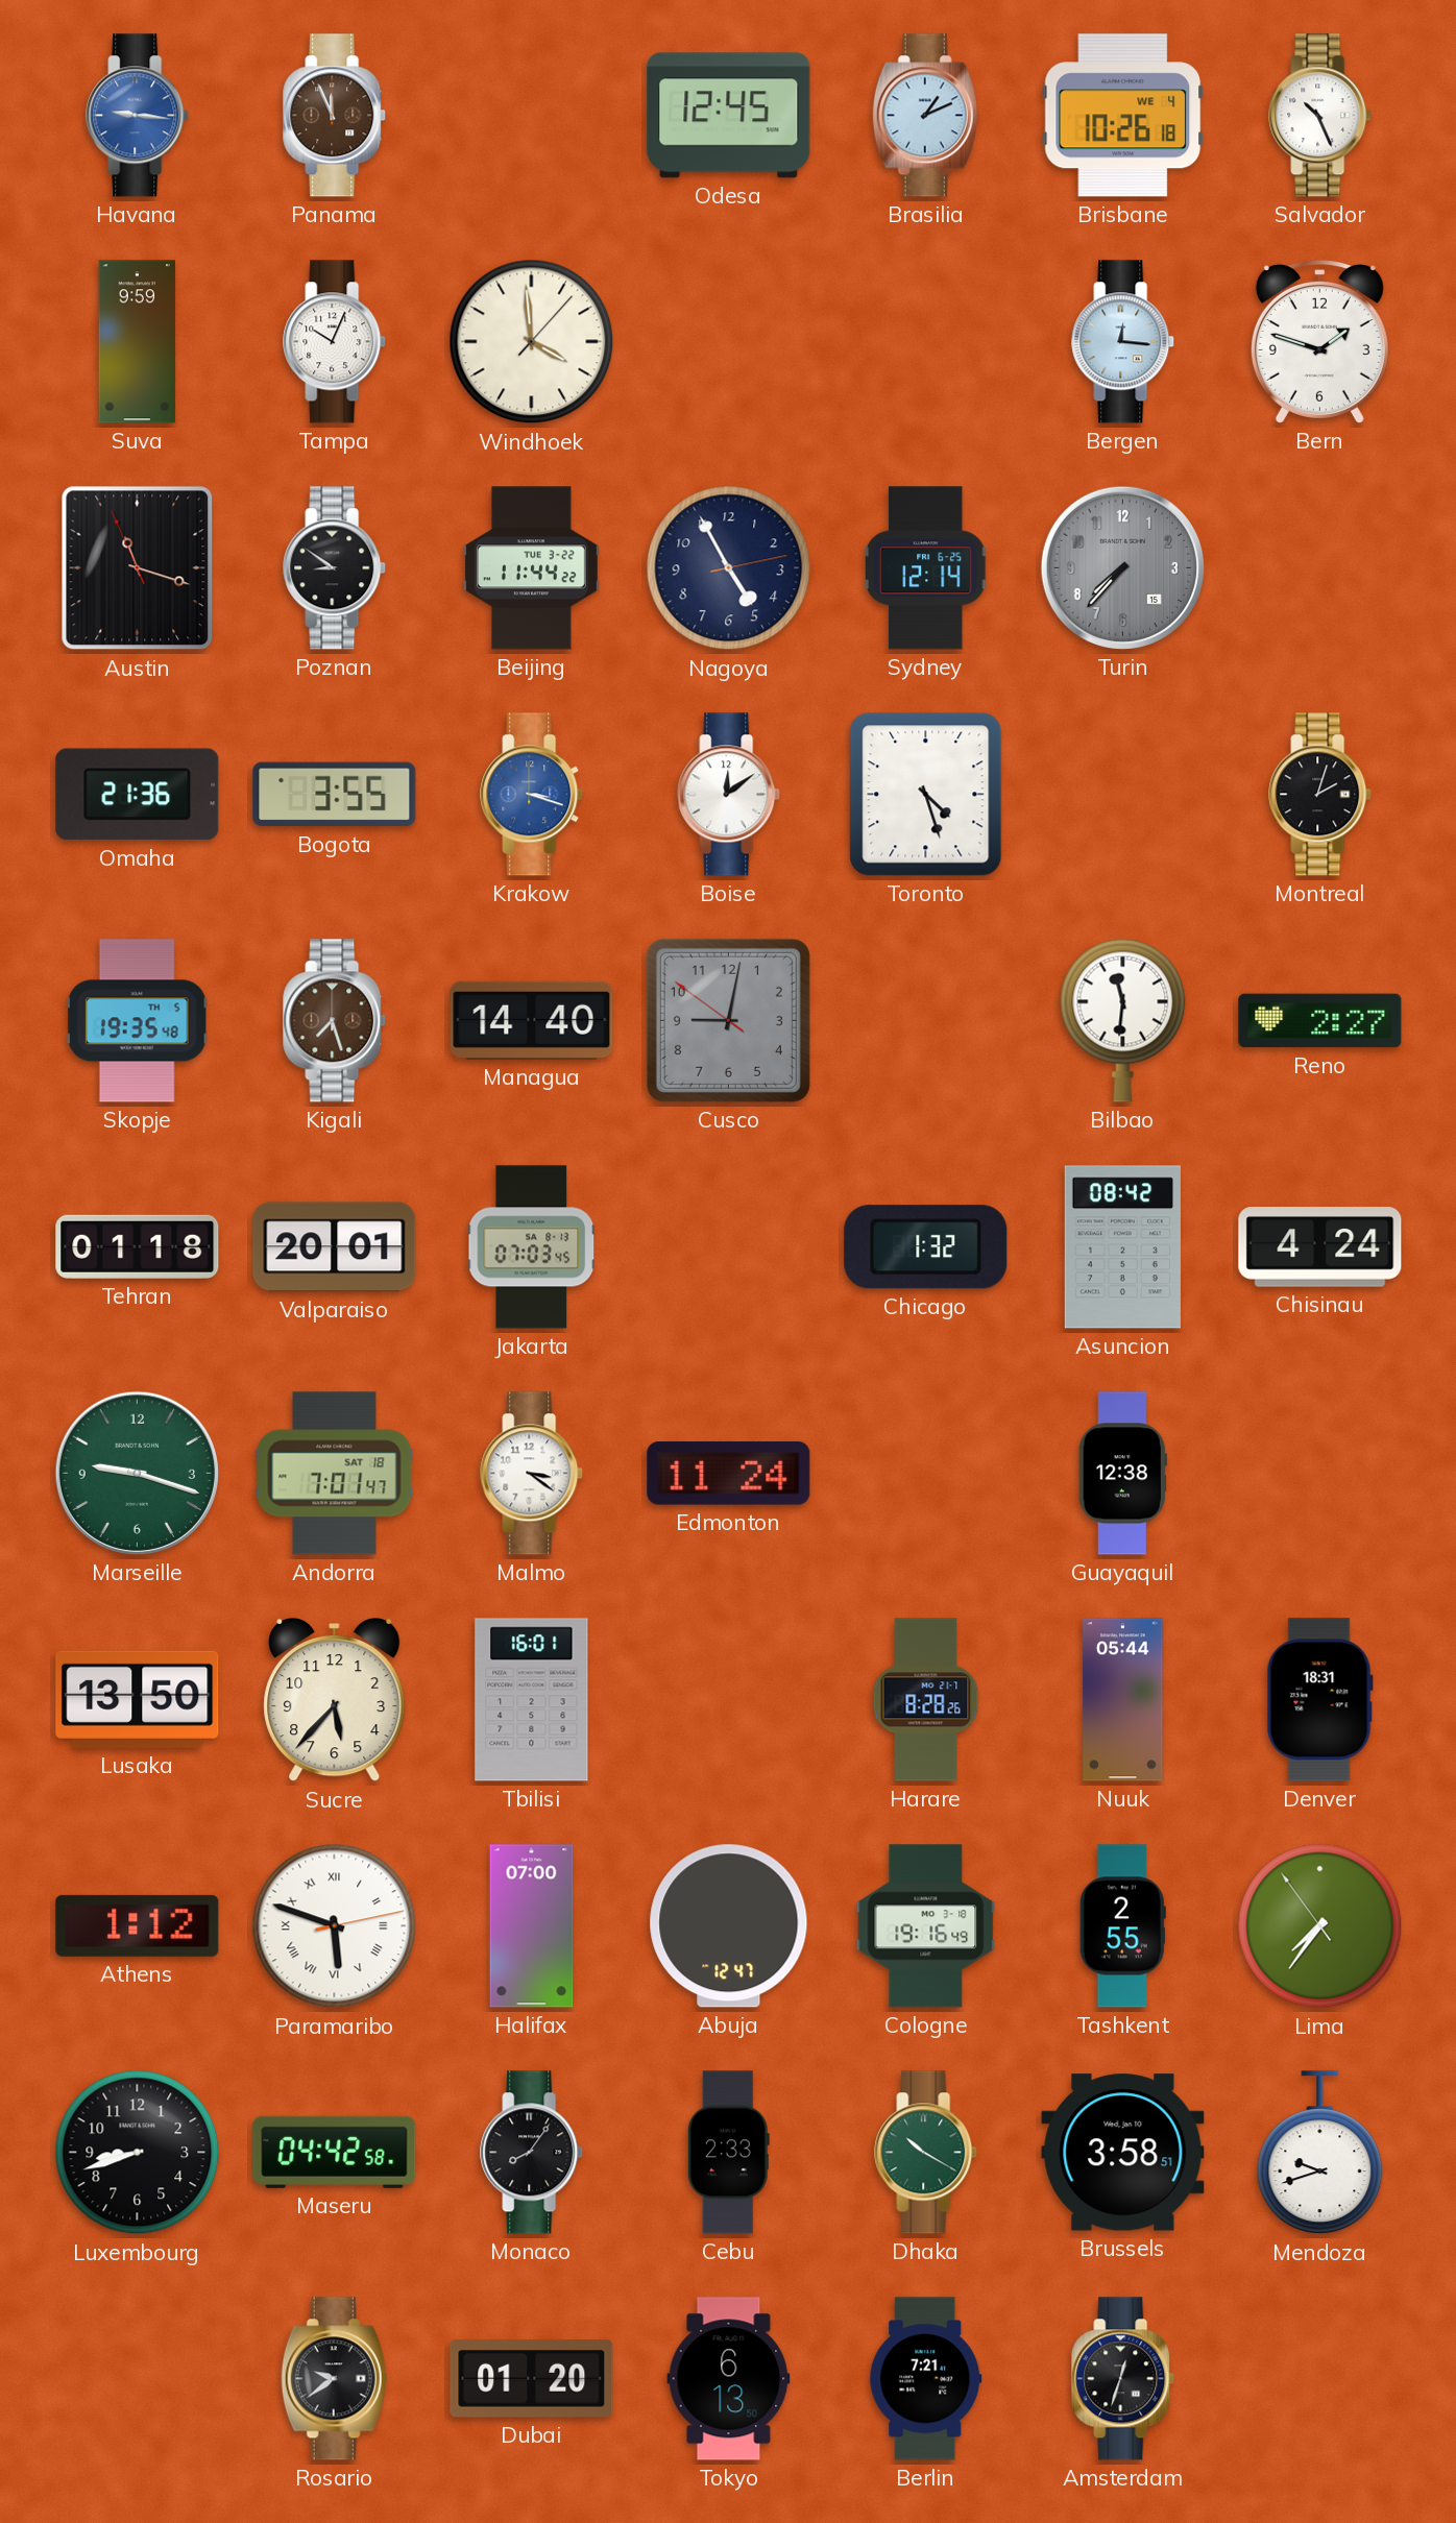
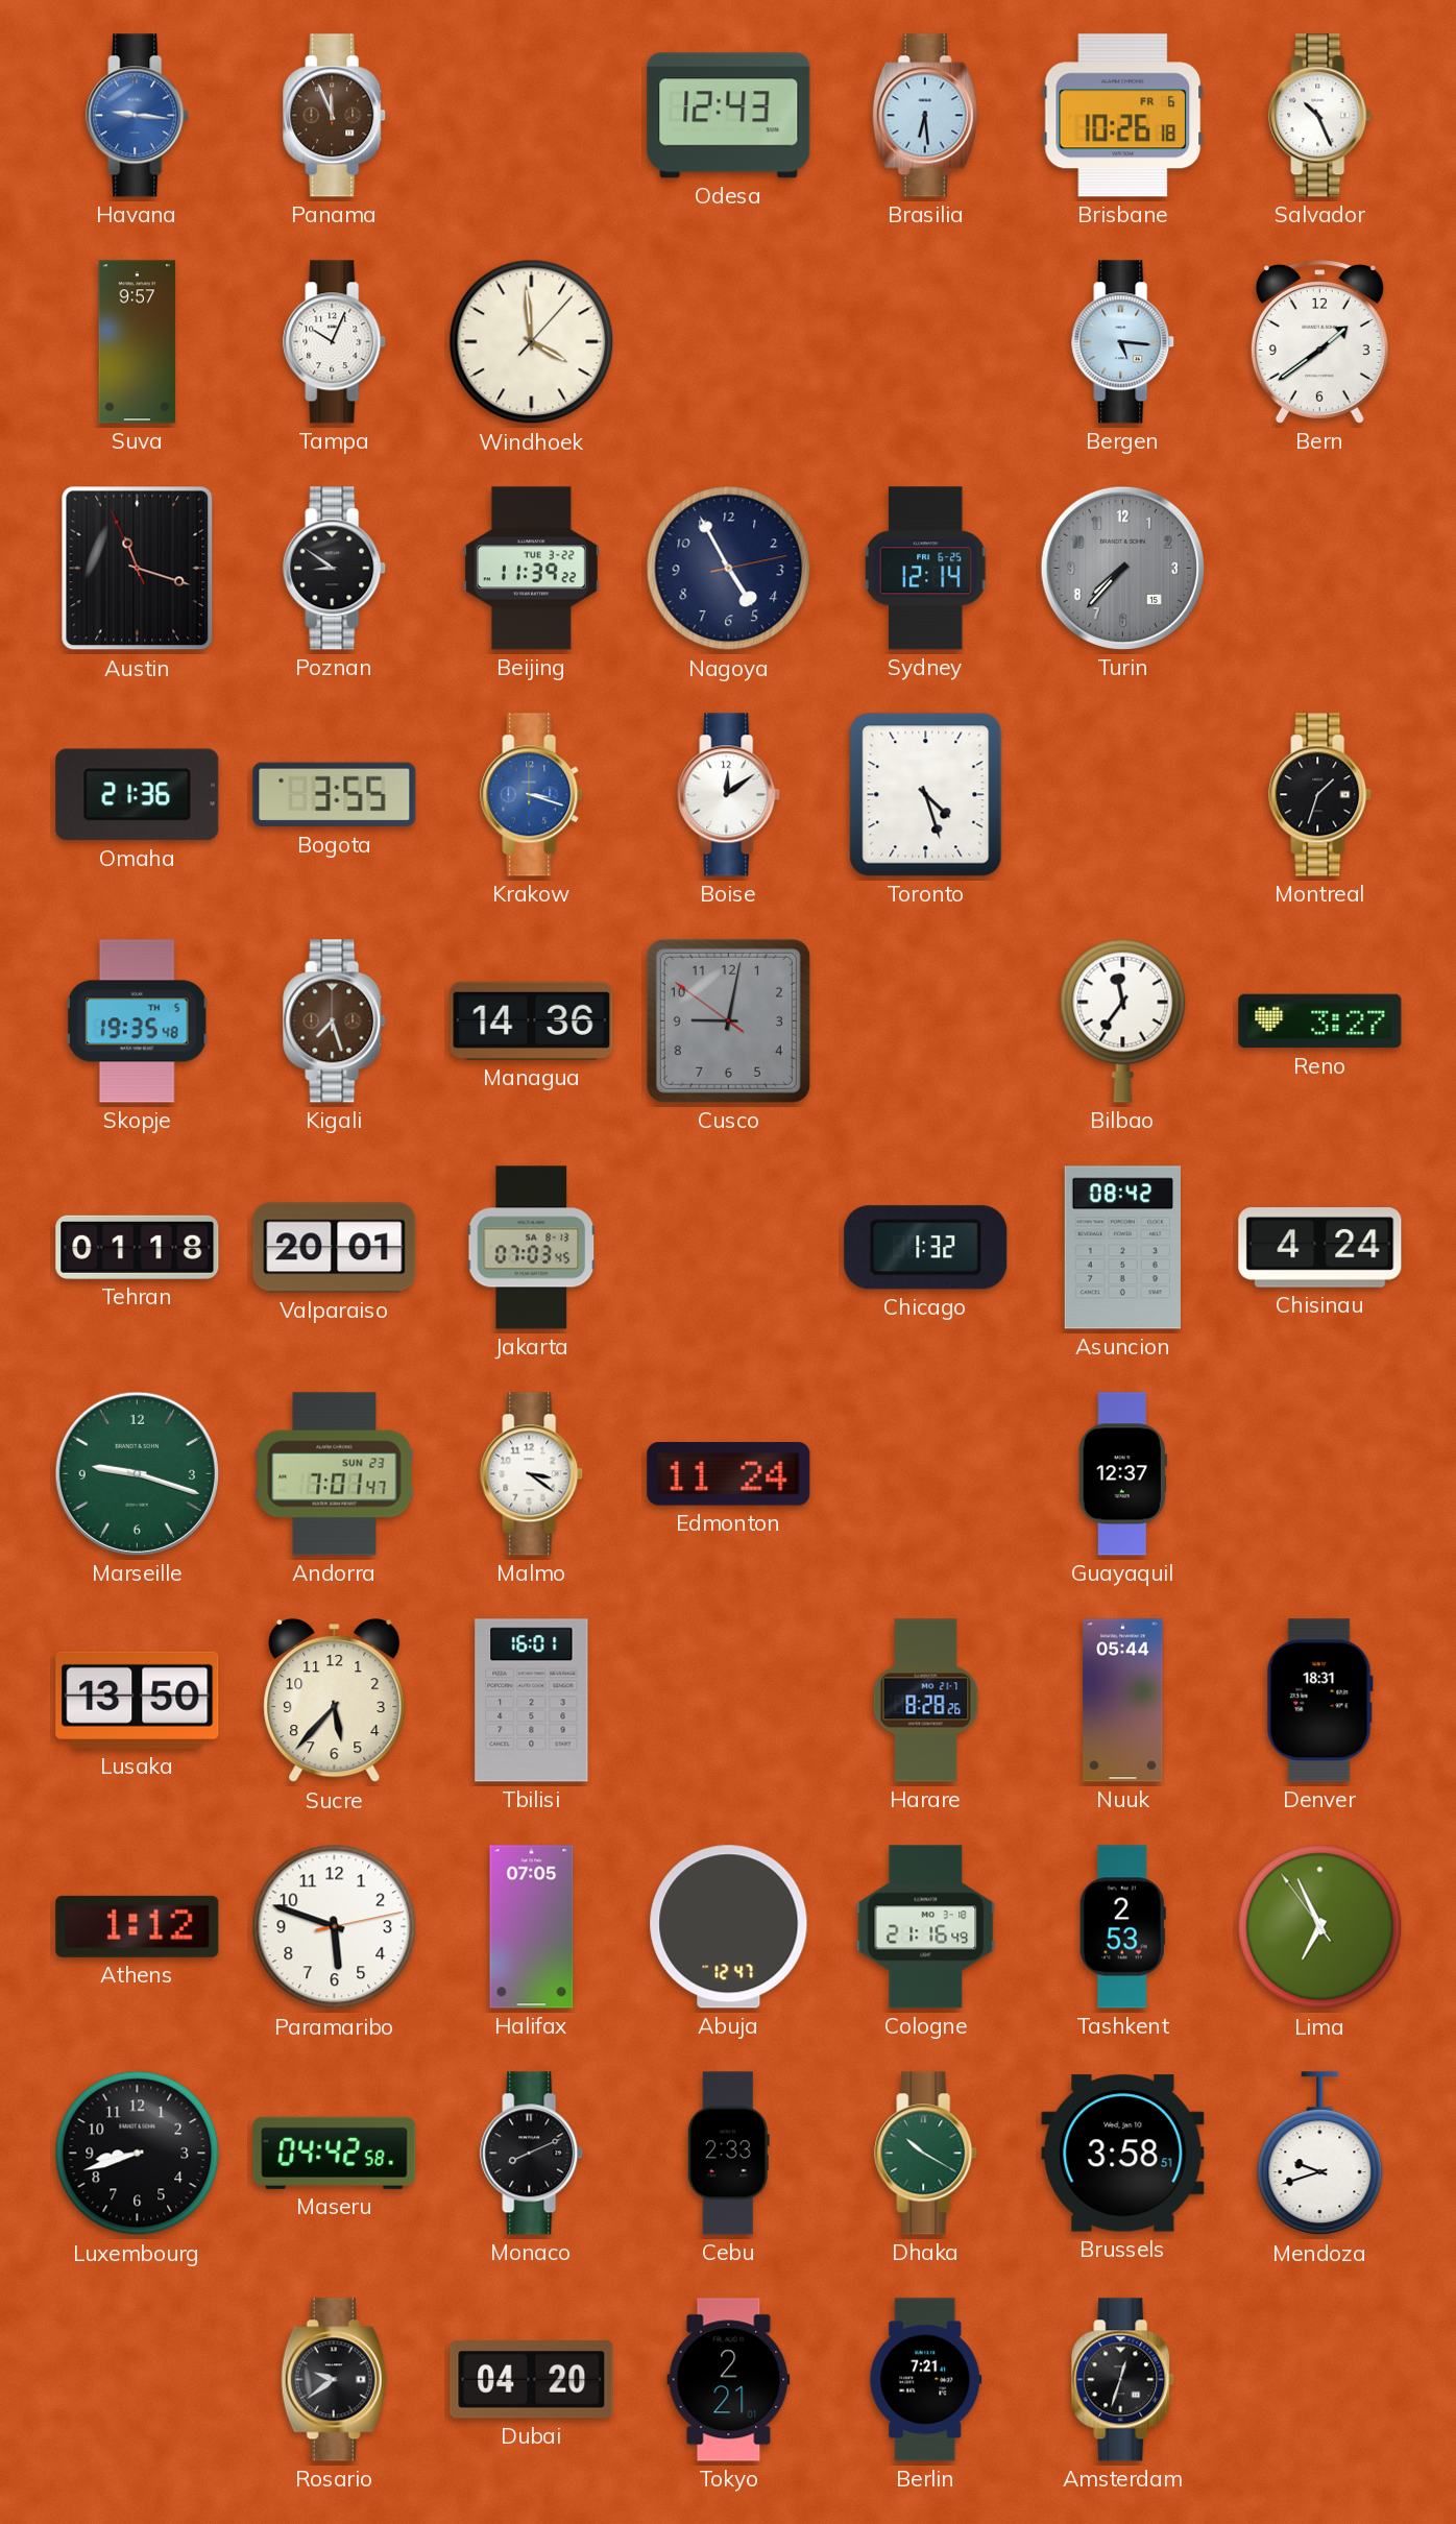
Odesa: 12:45 -> 12:43
Brasilia: 1:11 -> 6:29
Brisbane date: WE 4 -> FR 6
Suva: 9:59 -> 9:57
Bergen: 12:16 -> 5:16
Bern: 1:48 -> 1:39
Beijing: 11:44 -> 11:39
Montreal: 2:03 -> 1:33
Managua: 14:40 -> 14:36
Bilbao: 11:31 -> 11:36
Reno: 2:27 -> 3:27
Andorra date: SAT 18 -> SUN 23
Guayaquil: 12:38 -> 12:37
Paramaribo numerals: Roman -> Arabic
Halifax: 07:00 -> 07:05
Cologne: 19:16 -> 21:16
Tashkent: 2:55 -> 2:53
Lima: 7:35 -> 6:55
Monaco: 8:06 -> 8:11
Dubai: 01:20 -> 04:20
Tokyo: 6:13 -> 2:21
